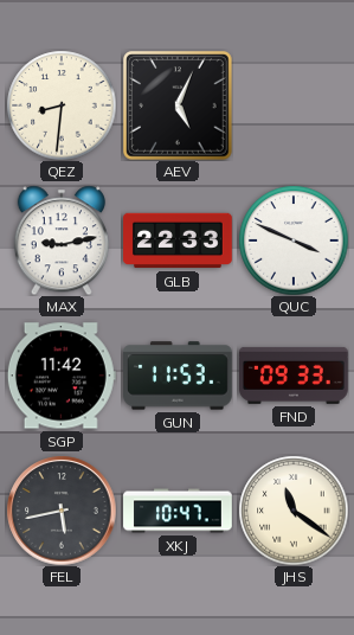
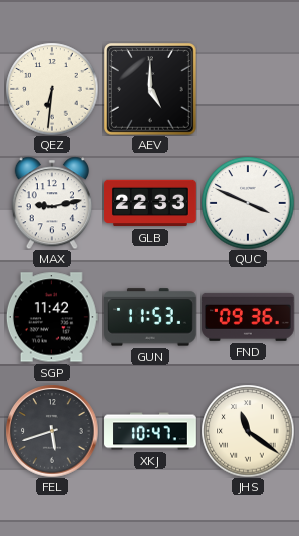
QEZ: 8:31 -> 6:31
AEV: 5:04 -> 5:00
FND: 09:33 -> 09:36
FEL: 5:43 -> 5:42
